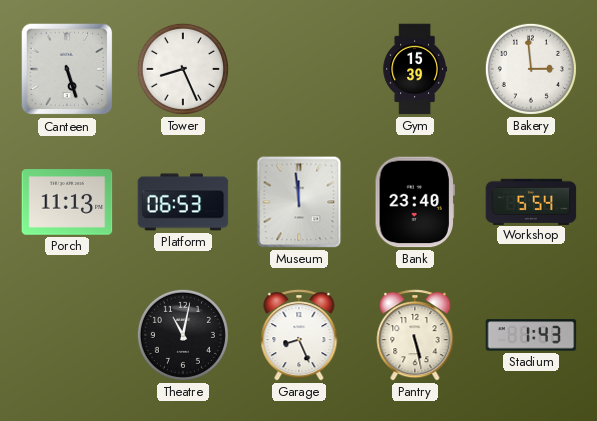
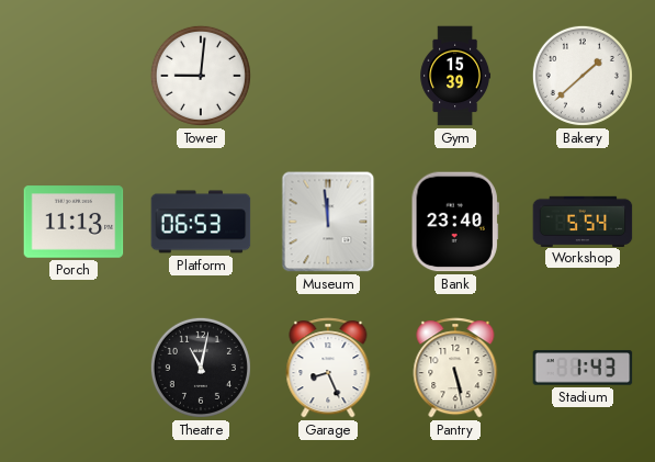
Canteen: 5:27 -> none
Tower: 8:26 -> 9:01
Bakery: 2:59 -> 1:38
